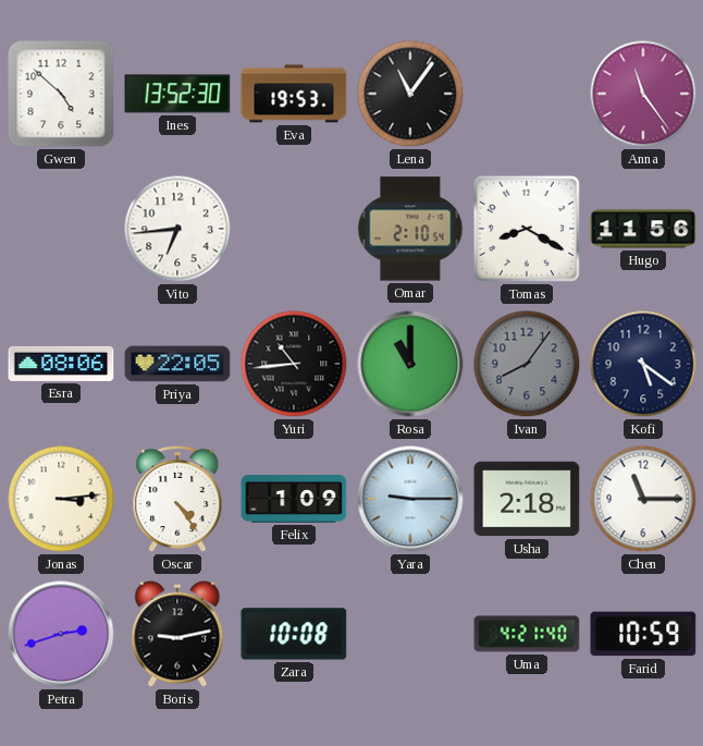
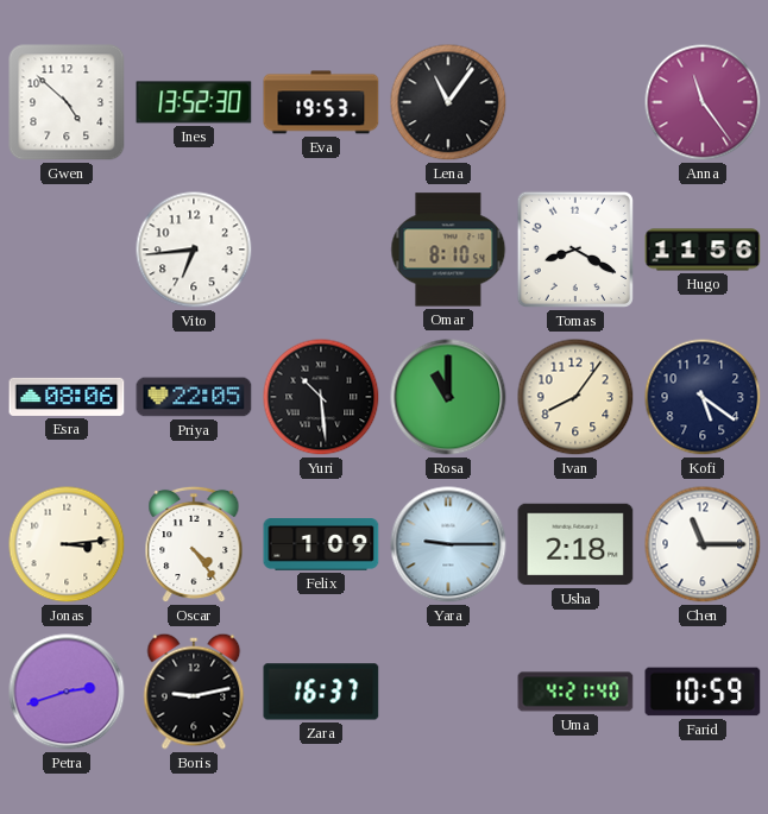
Omar: 2:10 -> 8:10
Yuri: 10:44 -> 10:29
Ivan dial: grey -> cream
Zara: 10:08 -> 16:37
